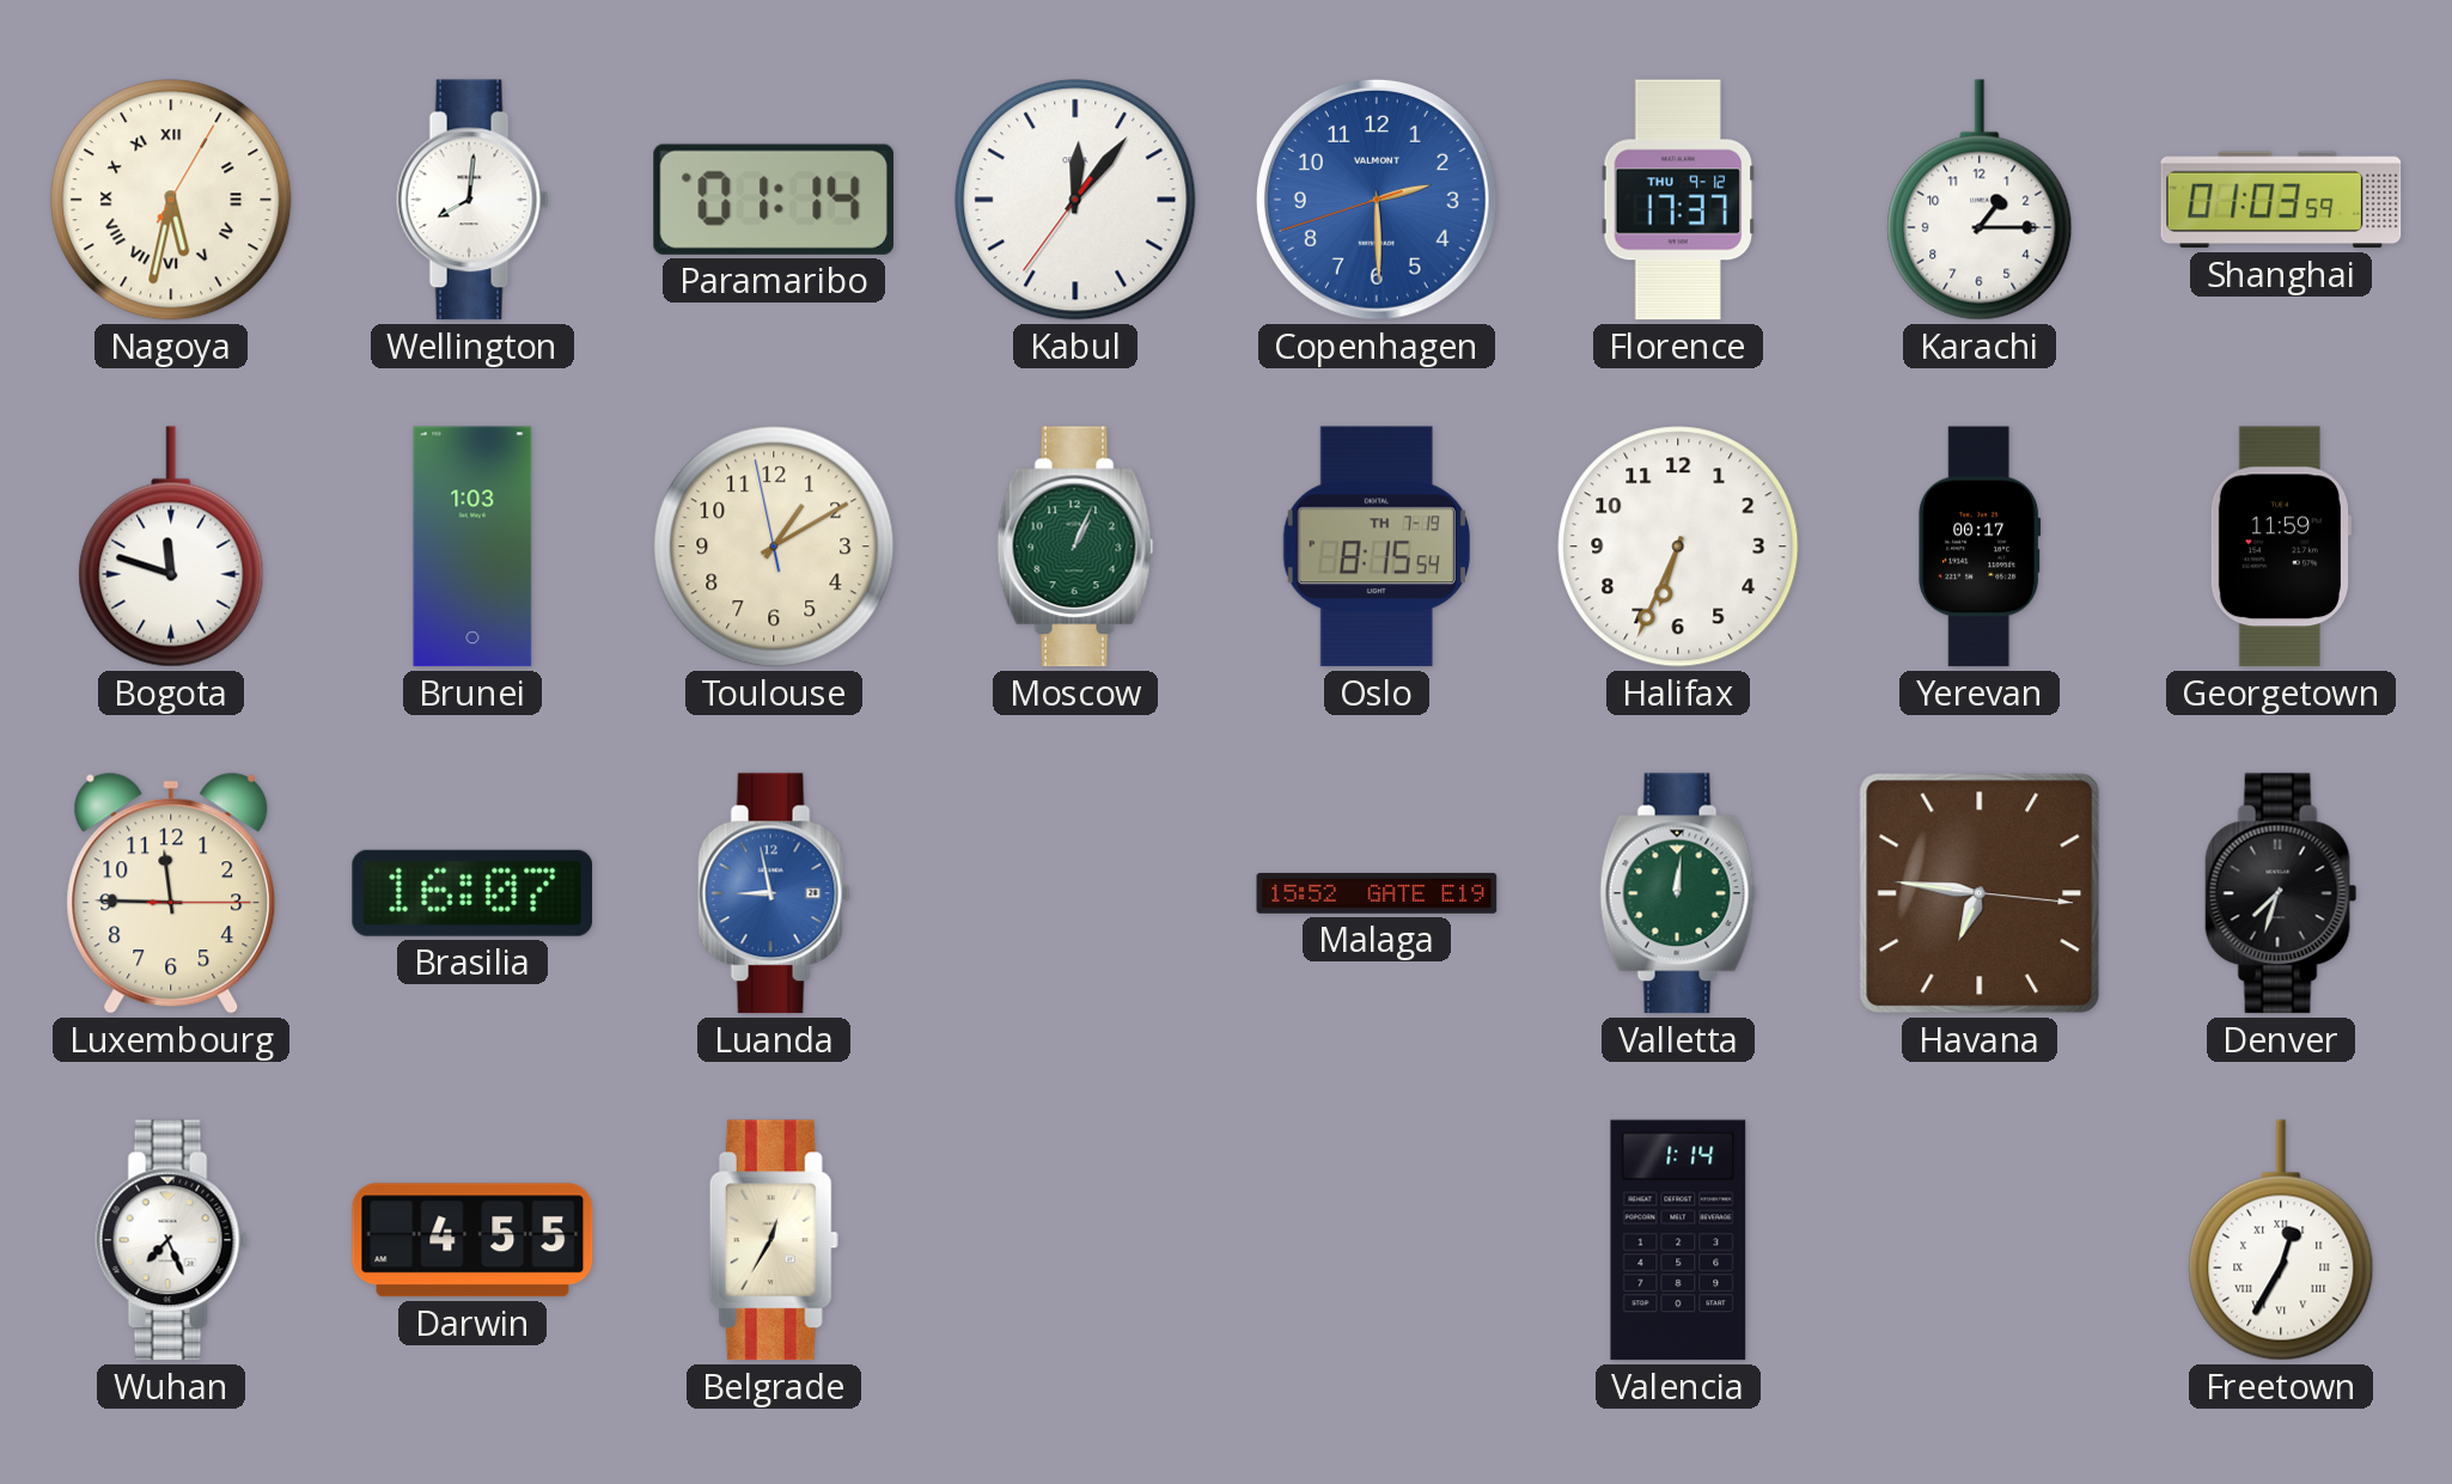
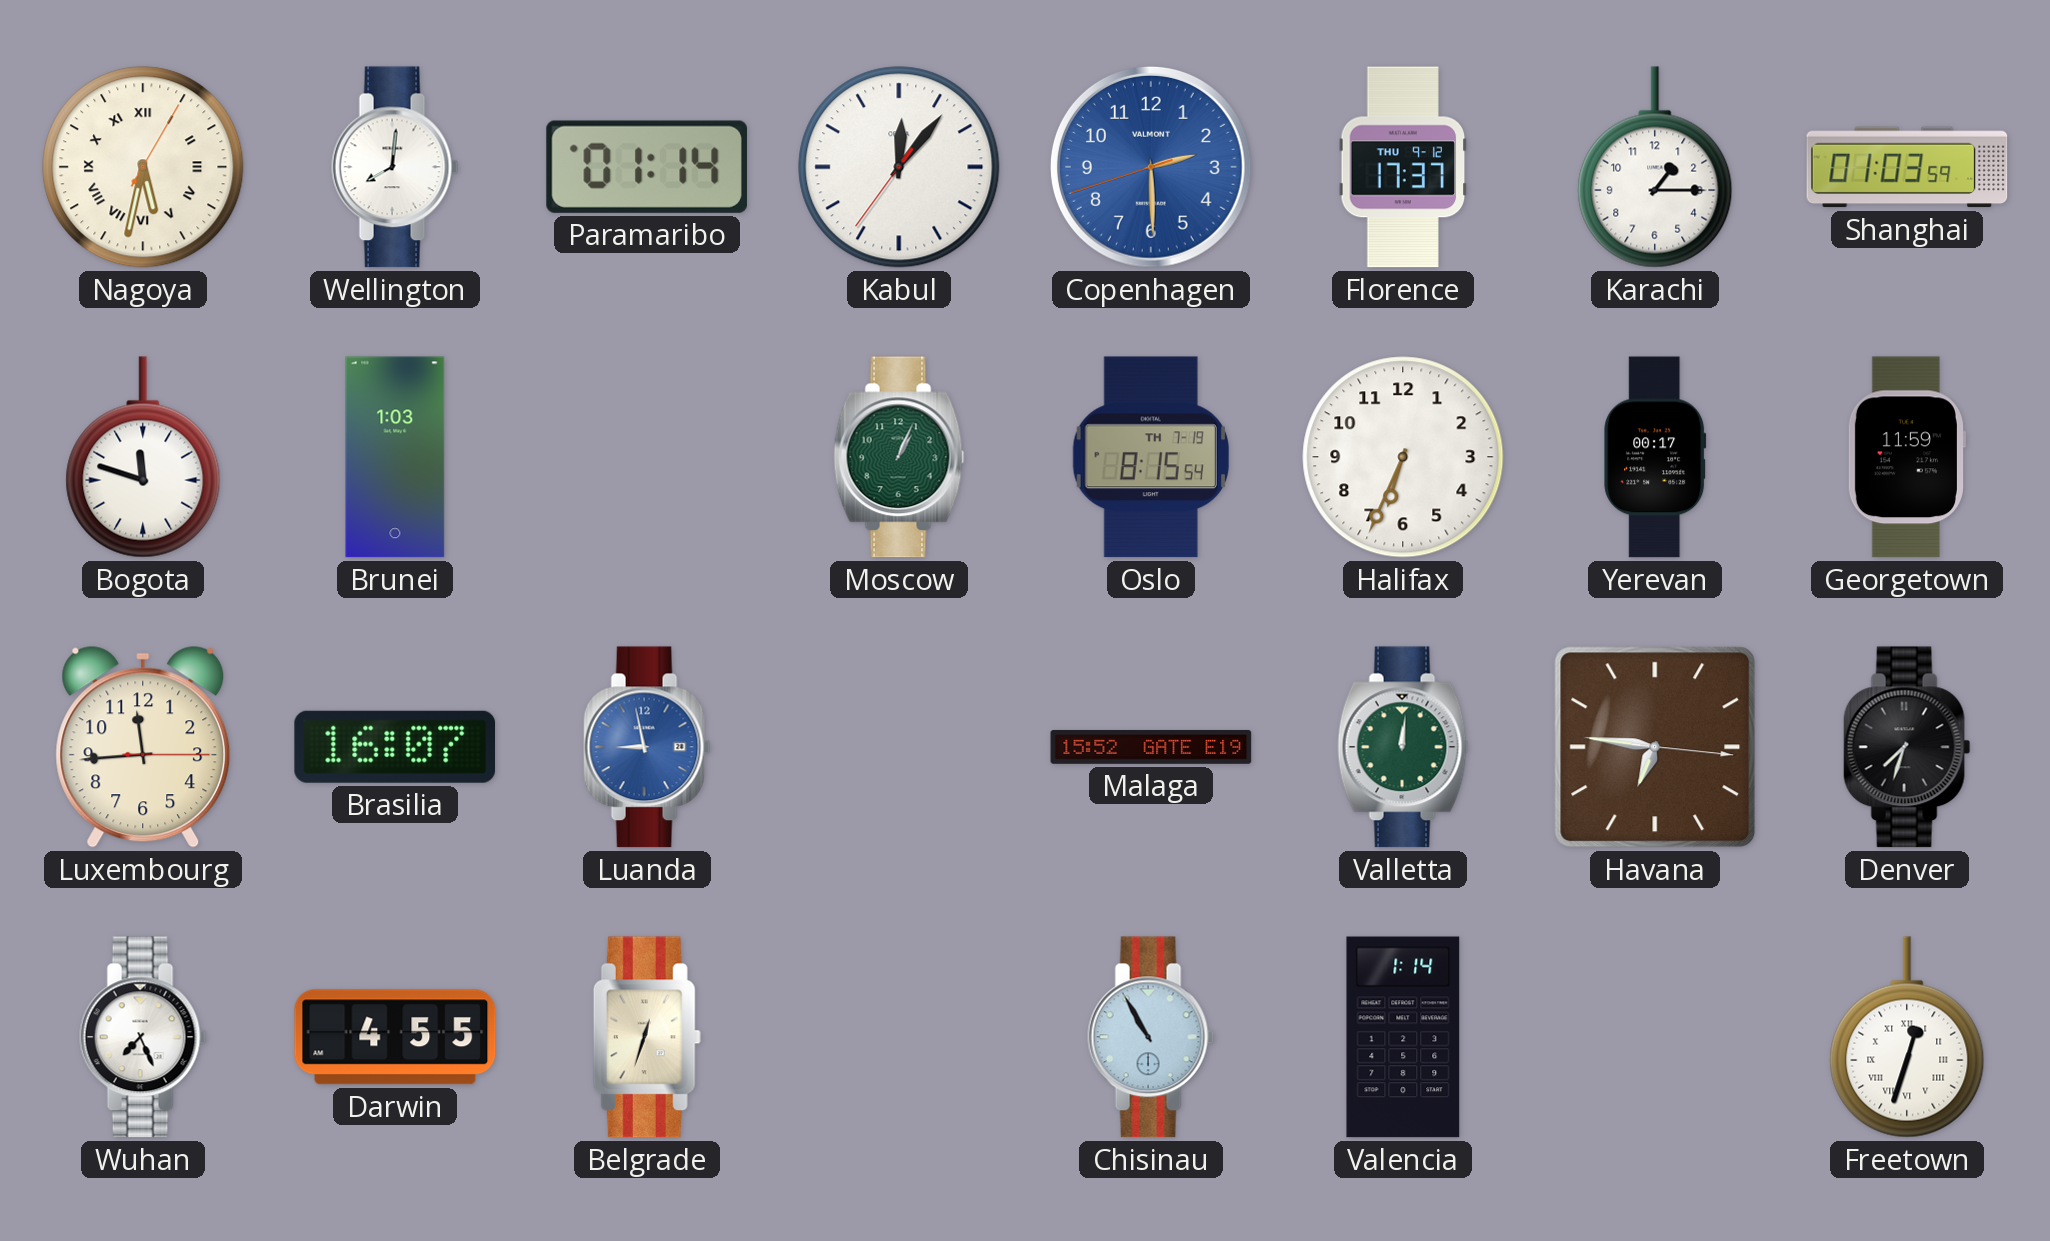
Toulouse: 1:09 -> none
Luxembourg: 11:45 -> 11:44
Belgrade: 12:35 -> 12:33
Chisinau: none -> 10:55
Freetown: 12:35 -> 12:33
